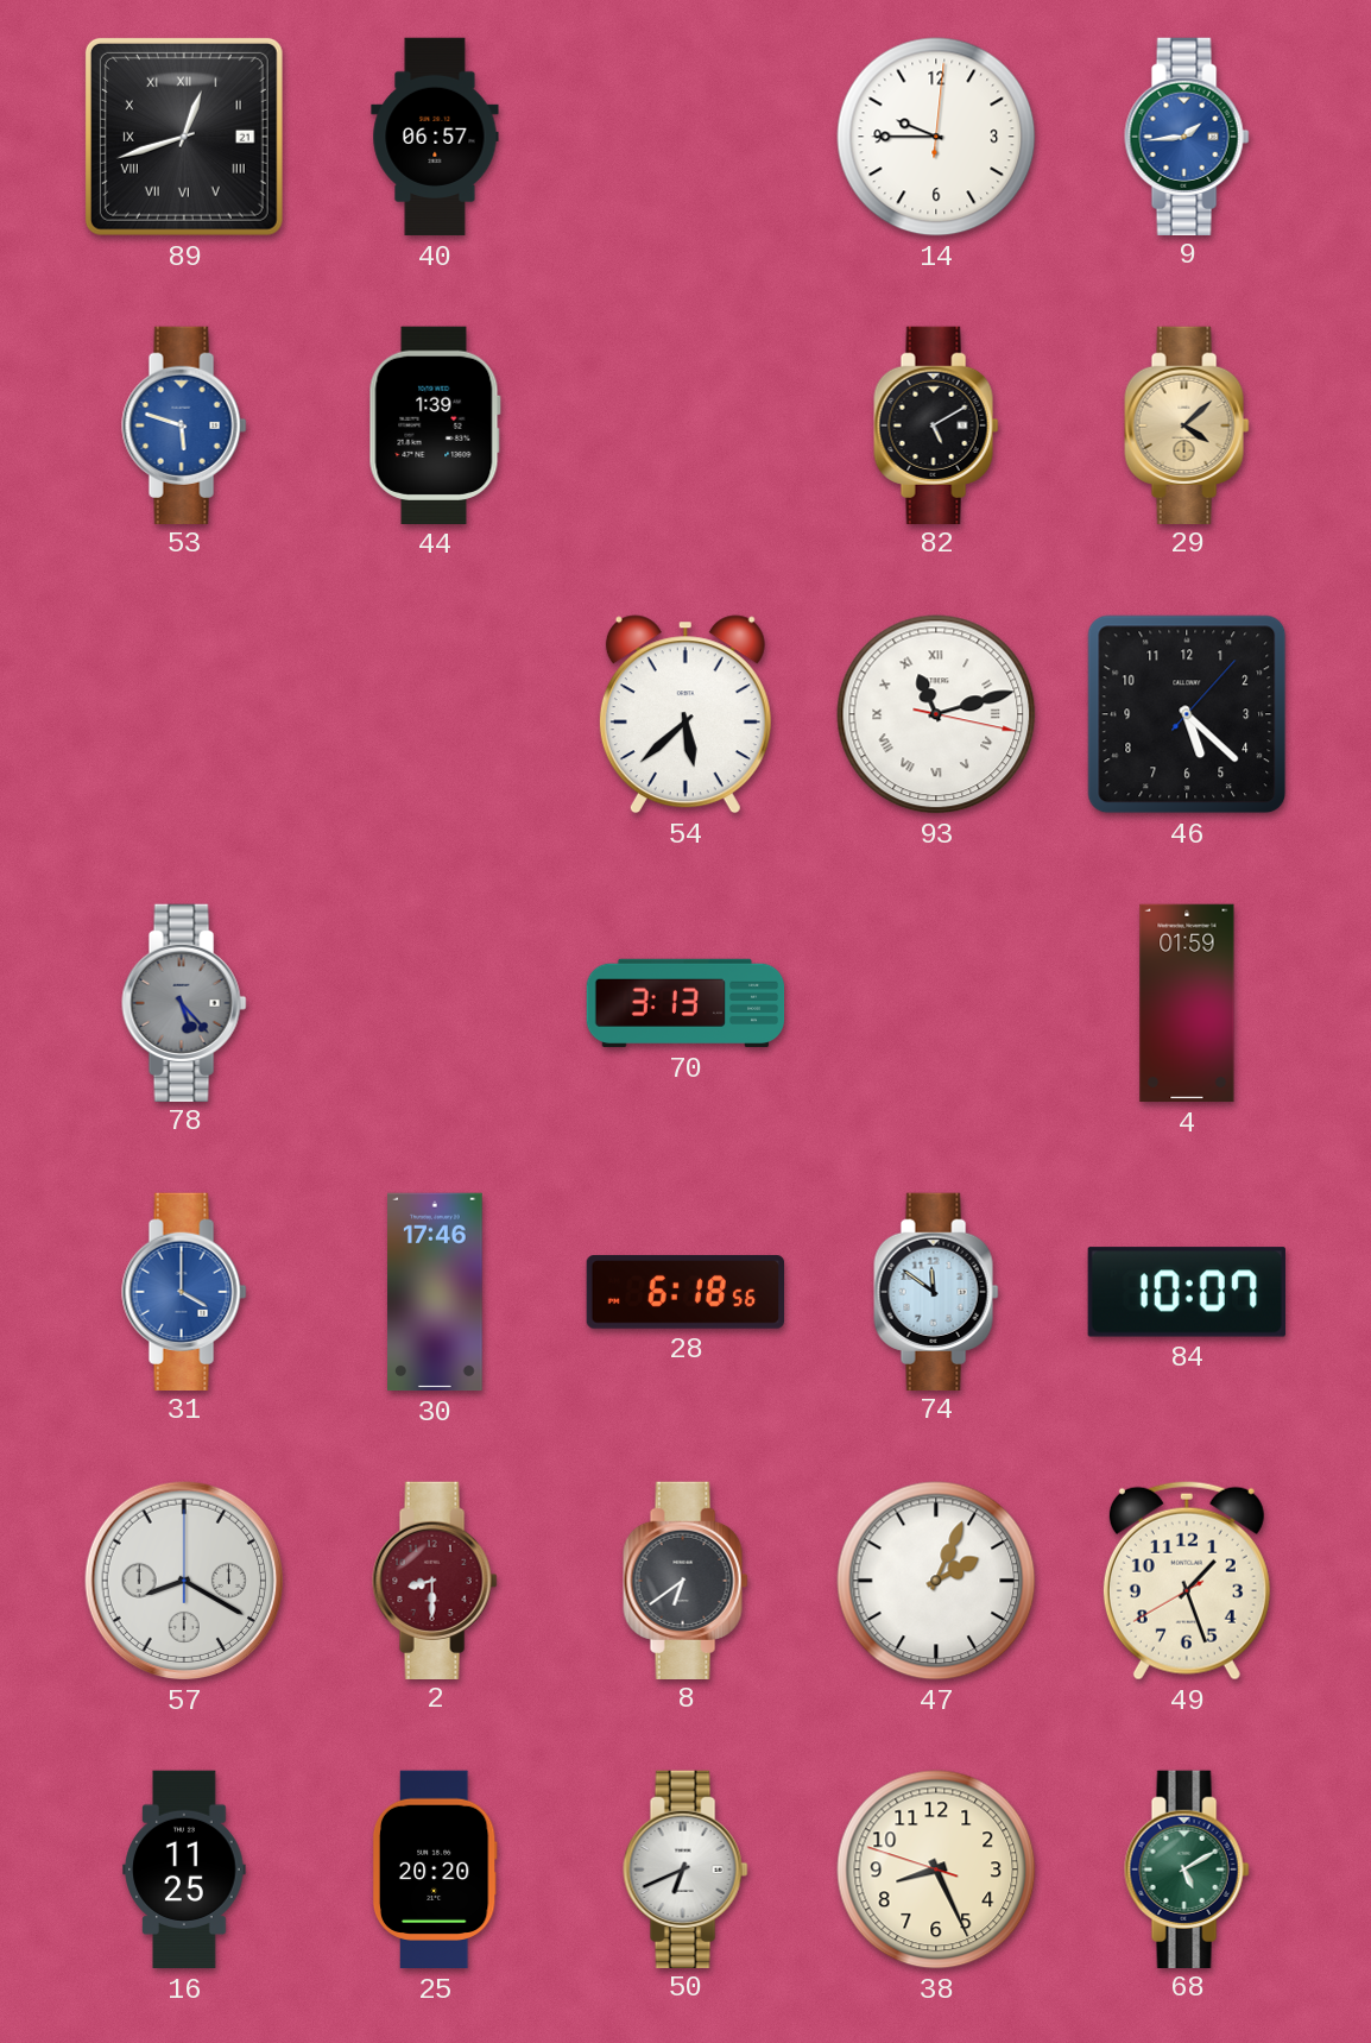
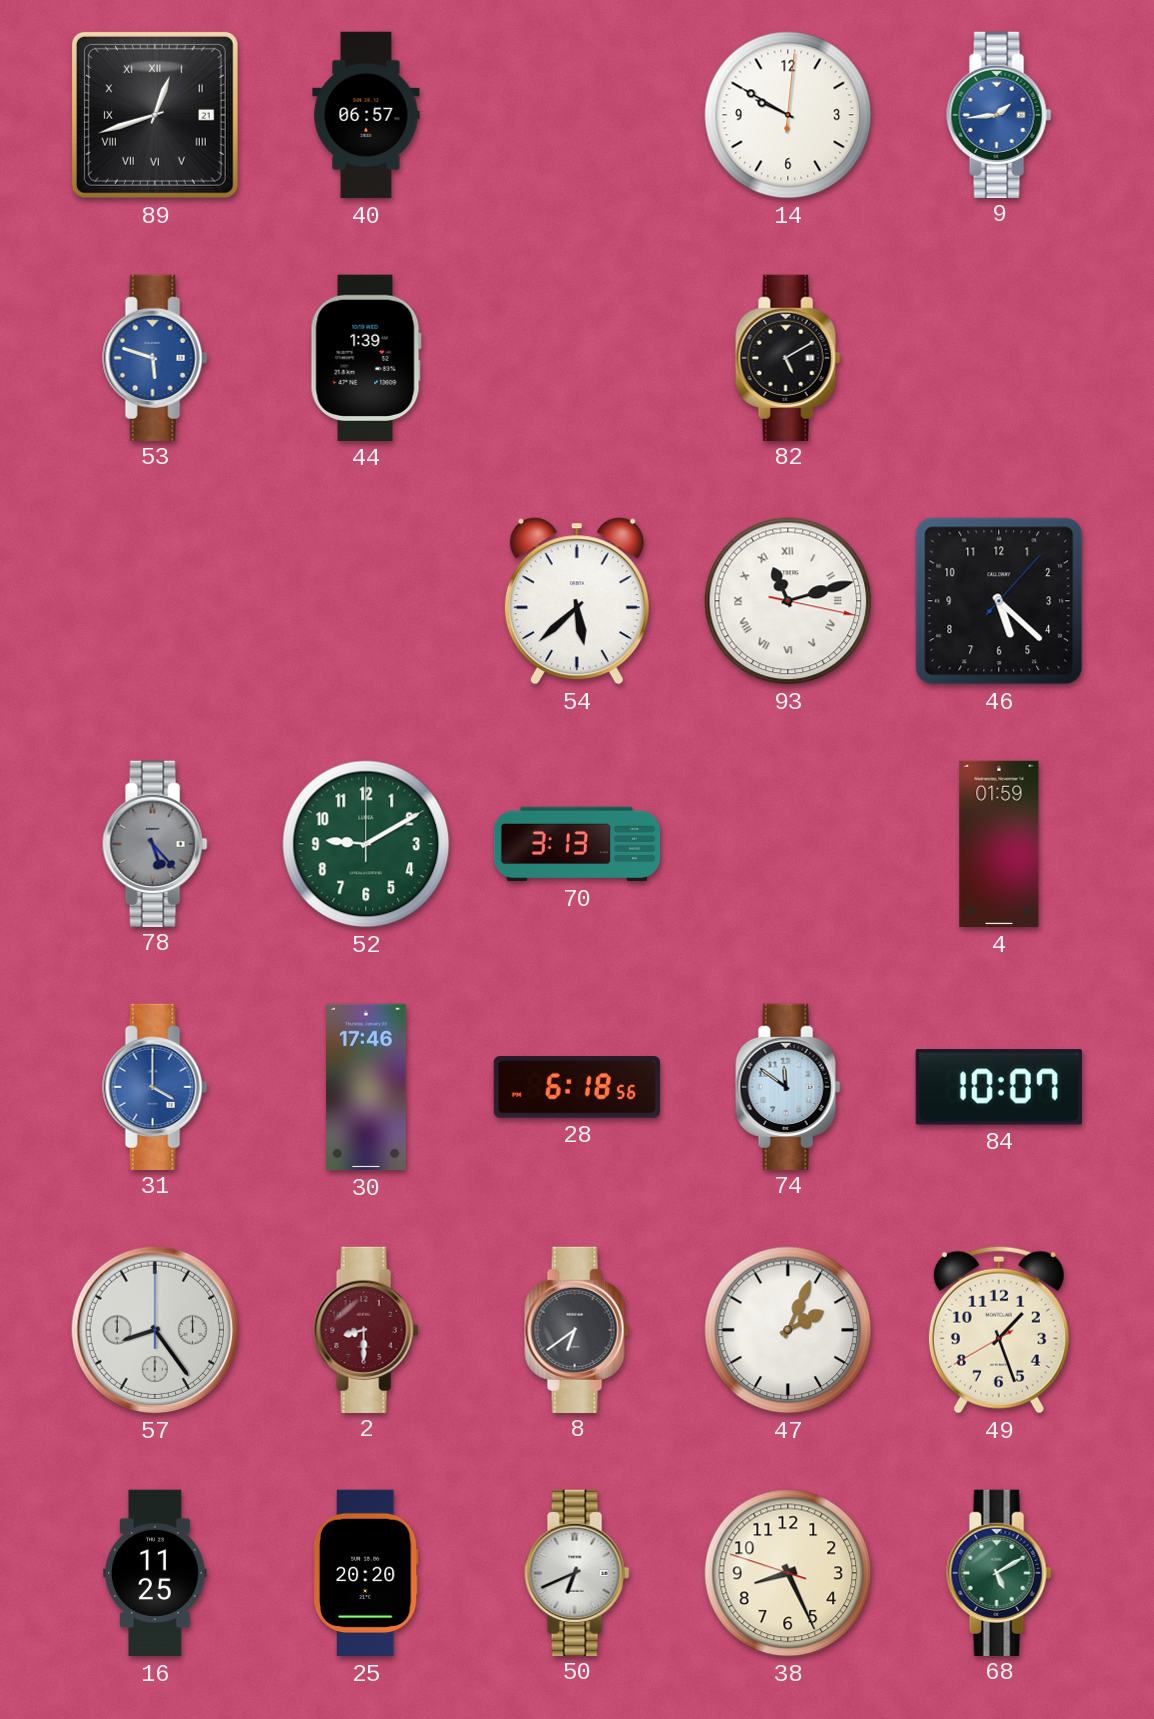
14: 9:45 -> 9:50
29: 4:08 -> none
52: none -> 9:10
57: 8:20 -> 8:24
